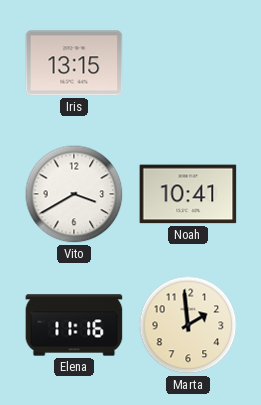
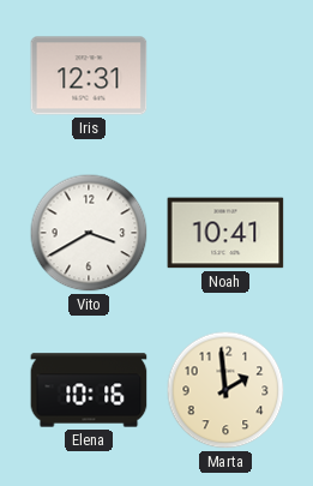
Iris: 13:15 -> 12:31
Elena: 11:16 -> 10:16
